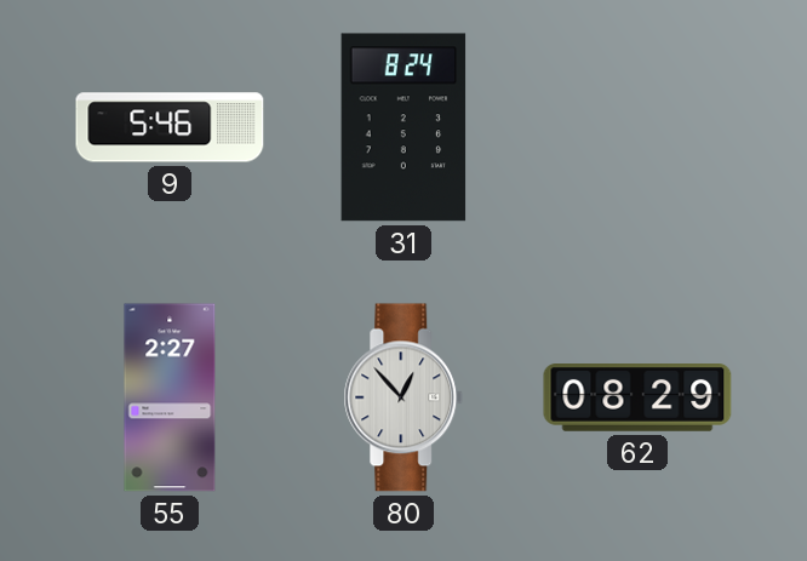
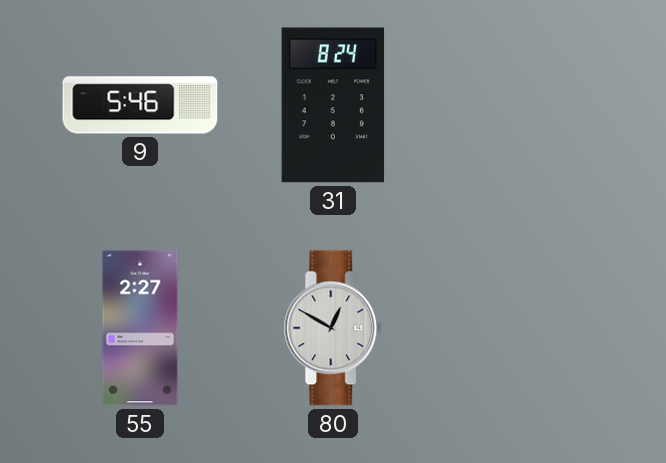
80: 12:53 -> 12:50
62: 08:29 -> none
